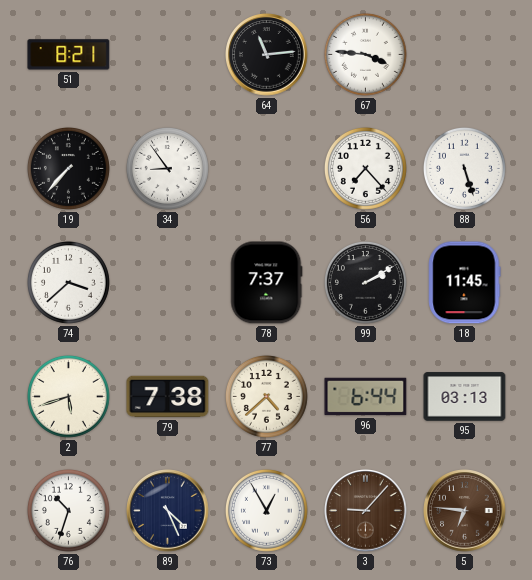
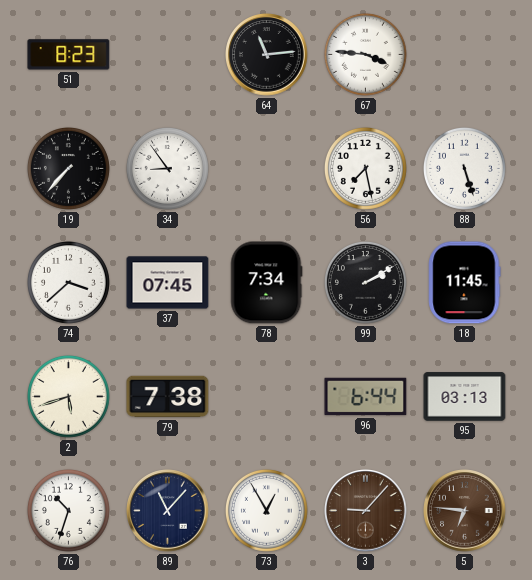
51: 8:21 -> 8:23
56: 7:23 -> 7:28
37: none -> 07:45
78: 7:37 -> 7:34
77: 4:38 -> none
89: 4:26 -> 11:07
